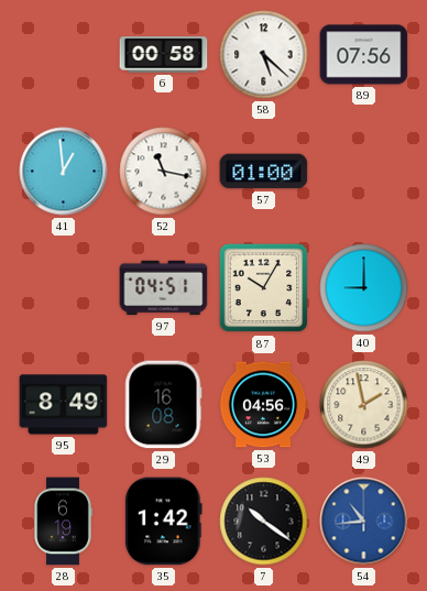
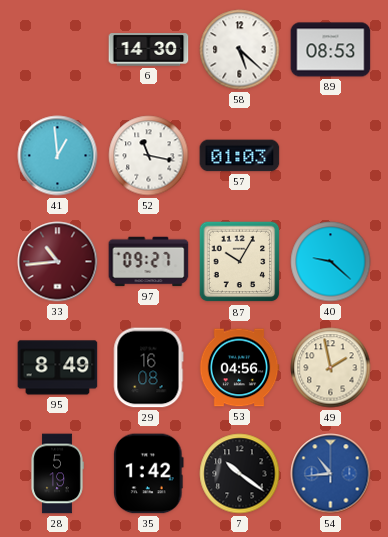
6: 00:58 -> 14:30
89: 07:56 -> 08:53
57: 01:00 -> 01:03
33: none -> 10:44
97: 04:51 -> 09:27
40: 9:00 -> 9:22
28: 6:19 -> 5:19
